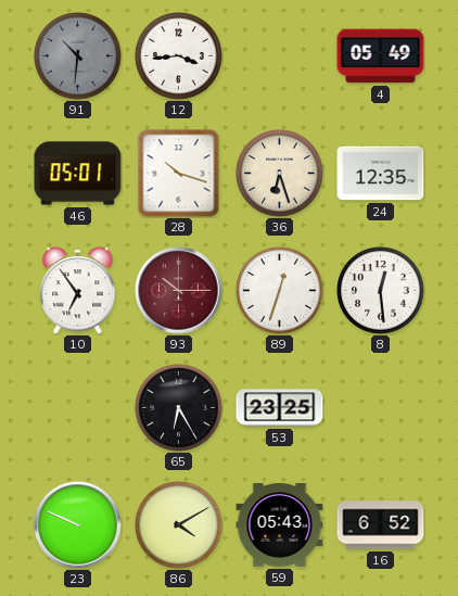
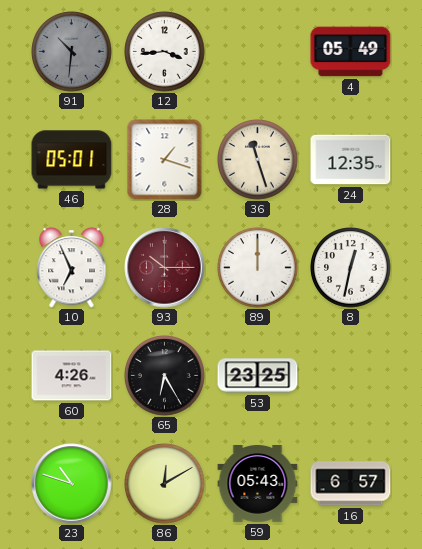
28: 10:18 -> 1:18
36: 6:27 -> 11:27
10: 6:54 -> 6:56
89: 12:33 -> 12:00
8: 12:29 -> 12:32
60: none -> 4:26
23: 9:49 -> 10:48
86: 4:10 -> 12:10
16: 6:52 -> 6:57
